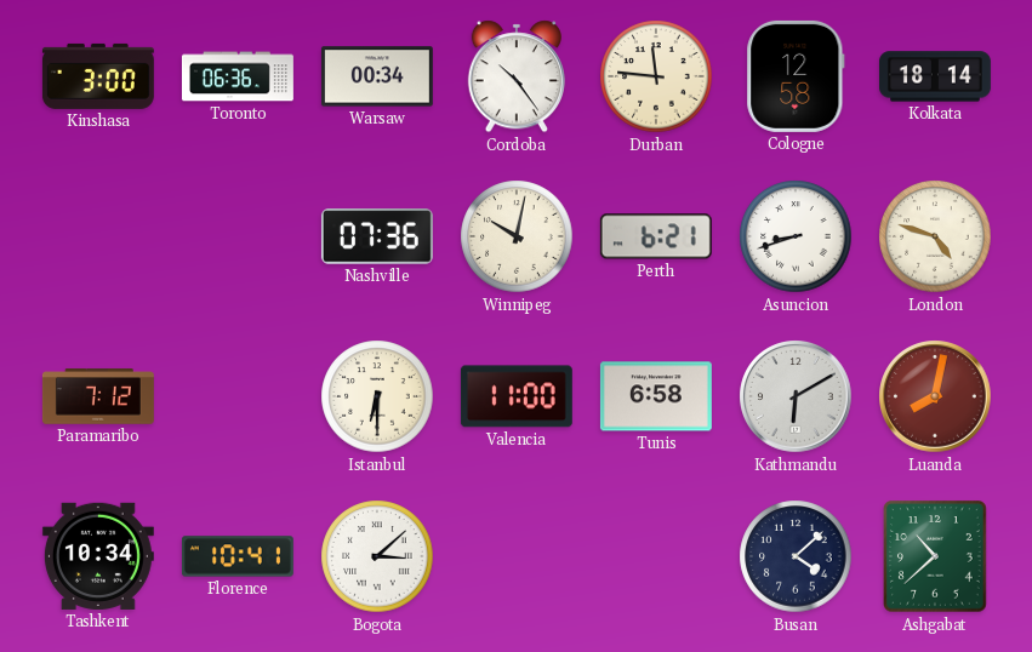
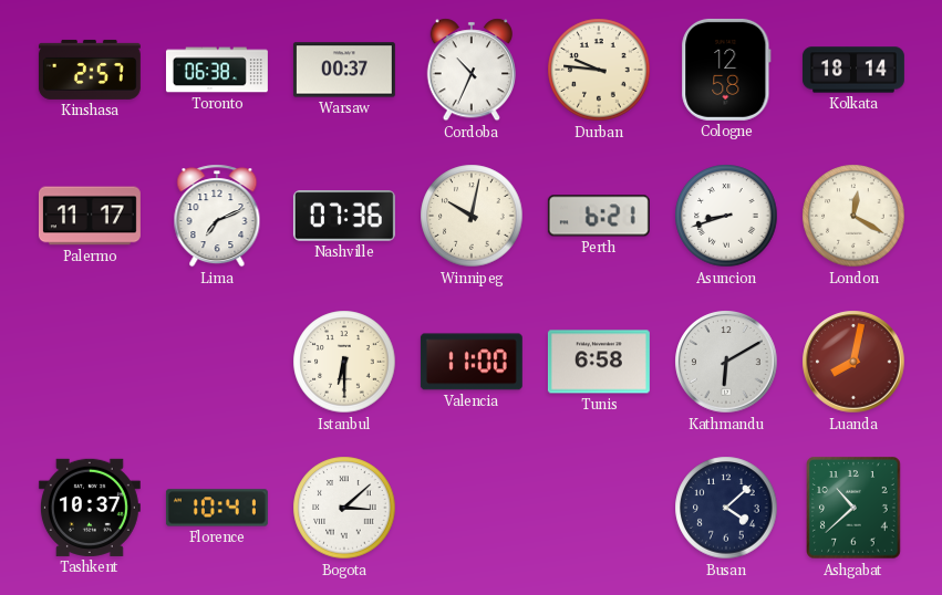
Kinshasa: 3:00 -> 2:57
Toronto: 06:36 -> 06:38
Warsaw: 00:34 -> 00:37
Cordoba: 10:24 -> 10:34
Durban: 11:46 -> 9:46
Palermo: none -> 11:17
Lima: none -> 7:11
London: 4:48 -> 12:20
Paramaribo: 7:12 -> none
Tashkent: 10:34 -> 10:37
